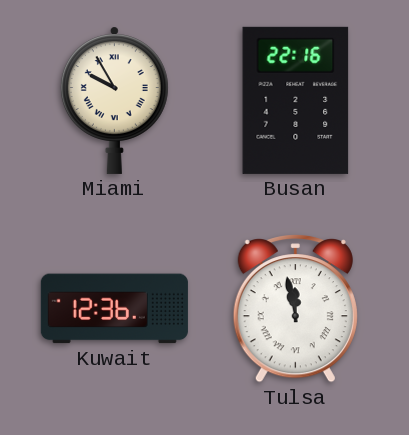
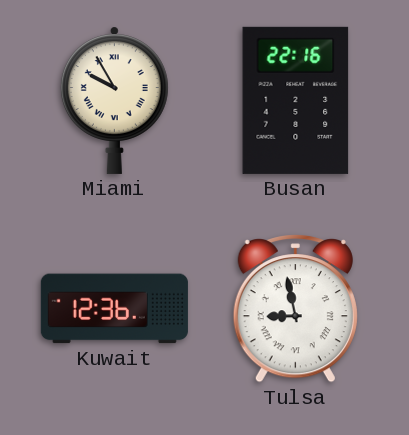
Tulsa: 11:58 -> 8:58
